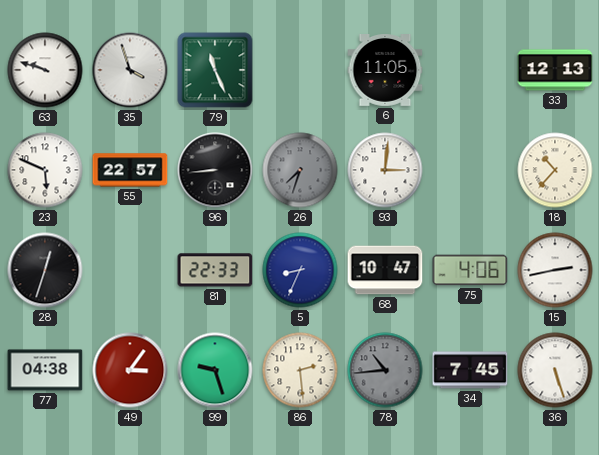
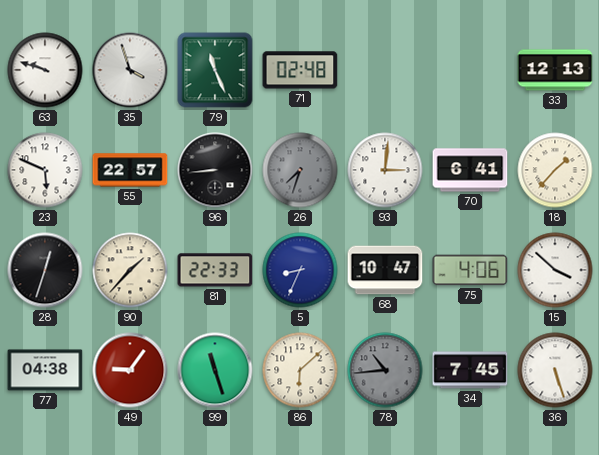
71: none -> 02:48
6: 11:05 -> none
70: none -> 6:41
18: 10:37 -> 1:37
90: none -> 1:37
15: 2:43 -> 3:52
49: 3:06 -> 9:06
99: 9:27 -> 11:27
86: 2:29 -> 6:08
